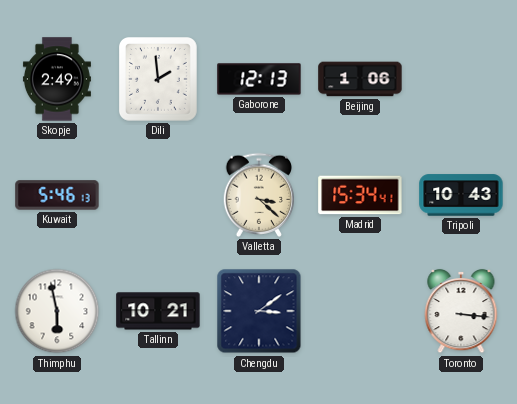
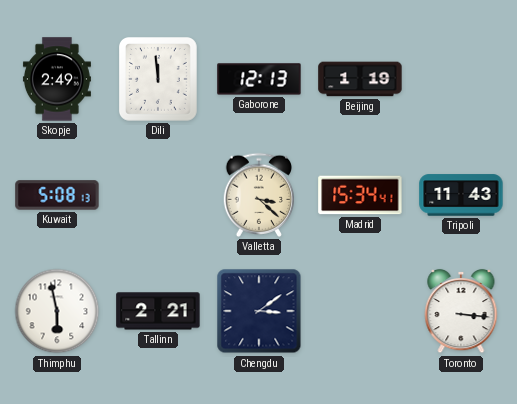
Dili: 1:59 -> 11:59
Beijing: 1:06 -> 1:19
Kuwait: 5:46 -> 5:08
Tripoli: 10:43 -> 11:43
Tallinn: 10:21 -> 2:21
